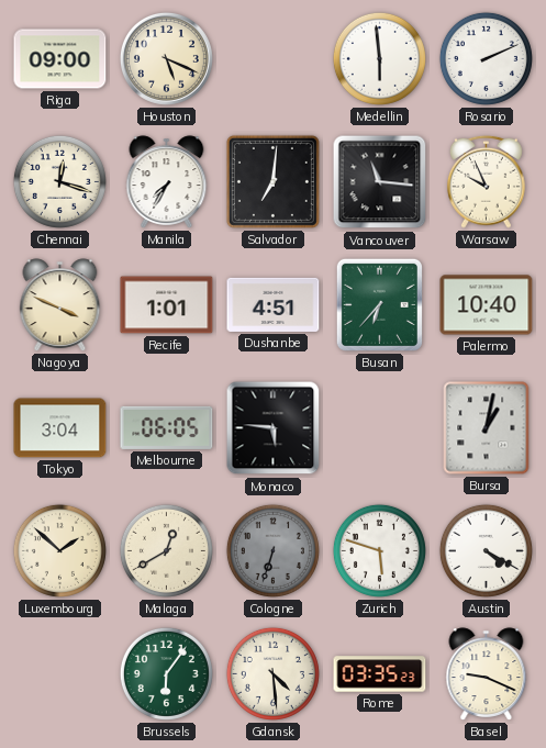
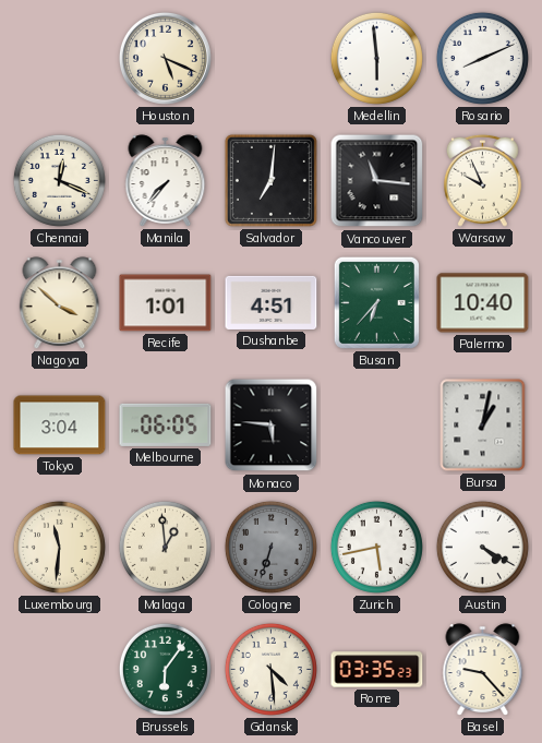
Riga: 09:00 -> none
Rosario: 2:11 -> 8:11
Chennai: 12:18 -> 12:19
Manila: 7:35 -> 7:37
Nagoya: 3:49 -> 3:52
Luxembourg: 1:52 -> 11:31
Malaga: 12:40 -> 12:59
Zurich: 5:48 -> 5:43
Basel: 9:19 -> 9:23
